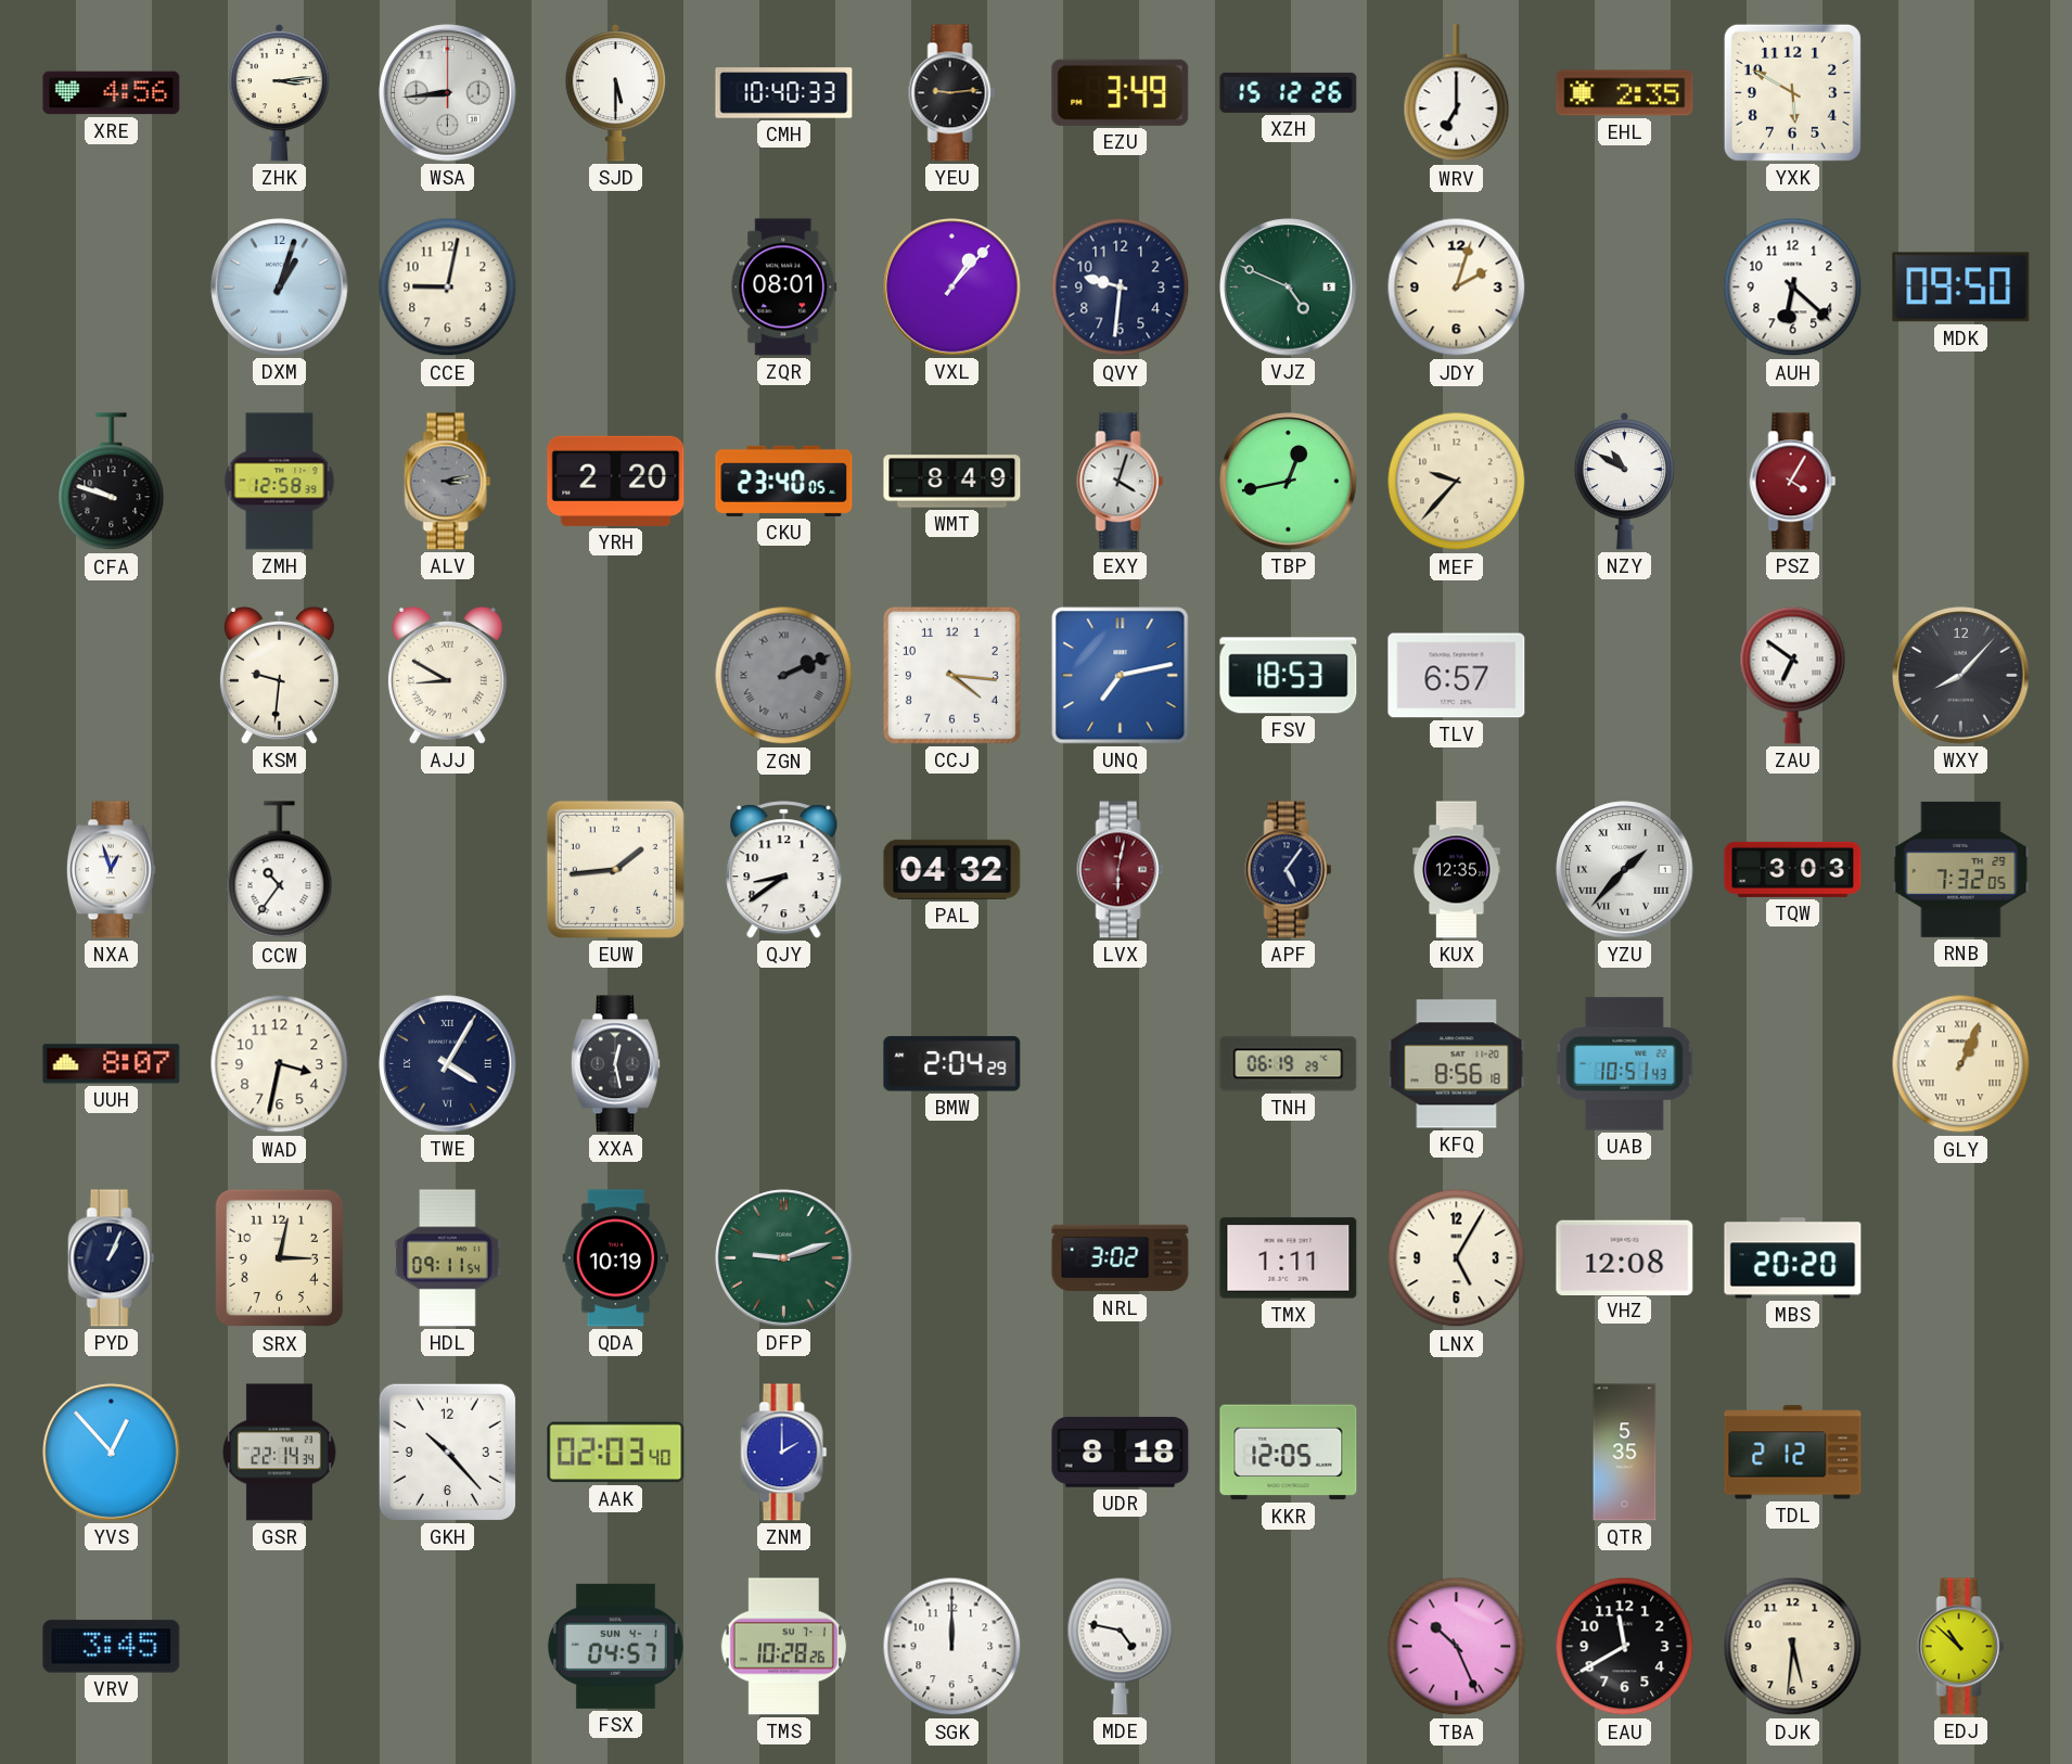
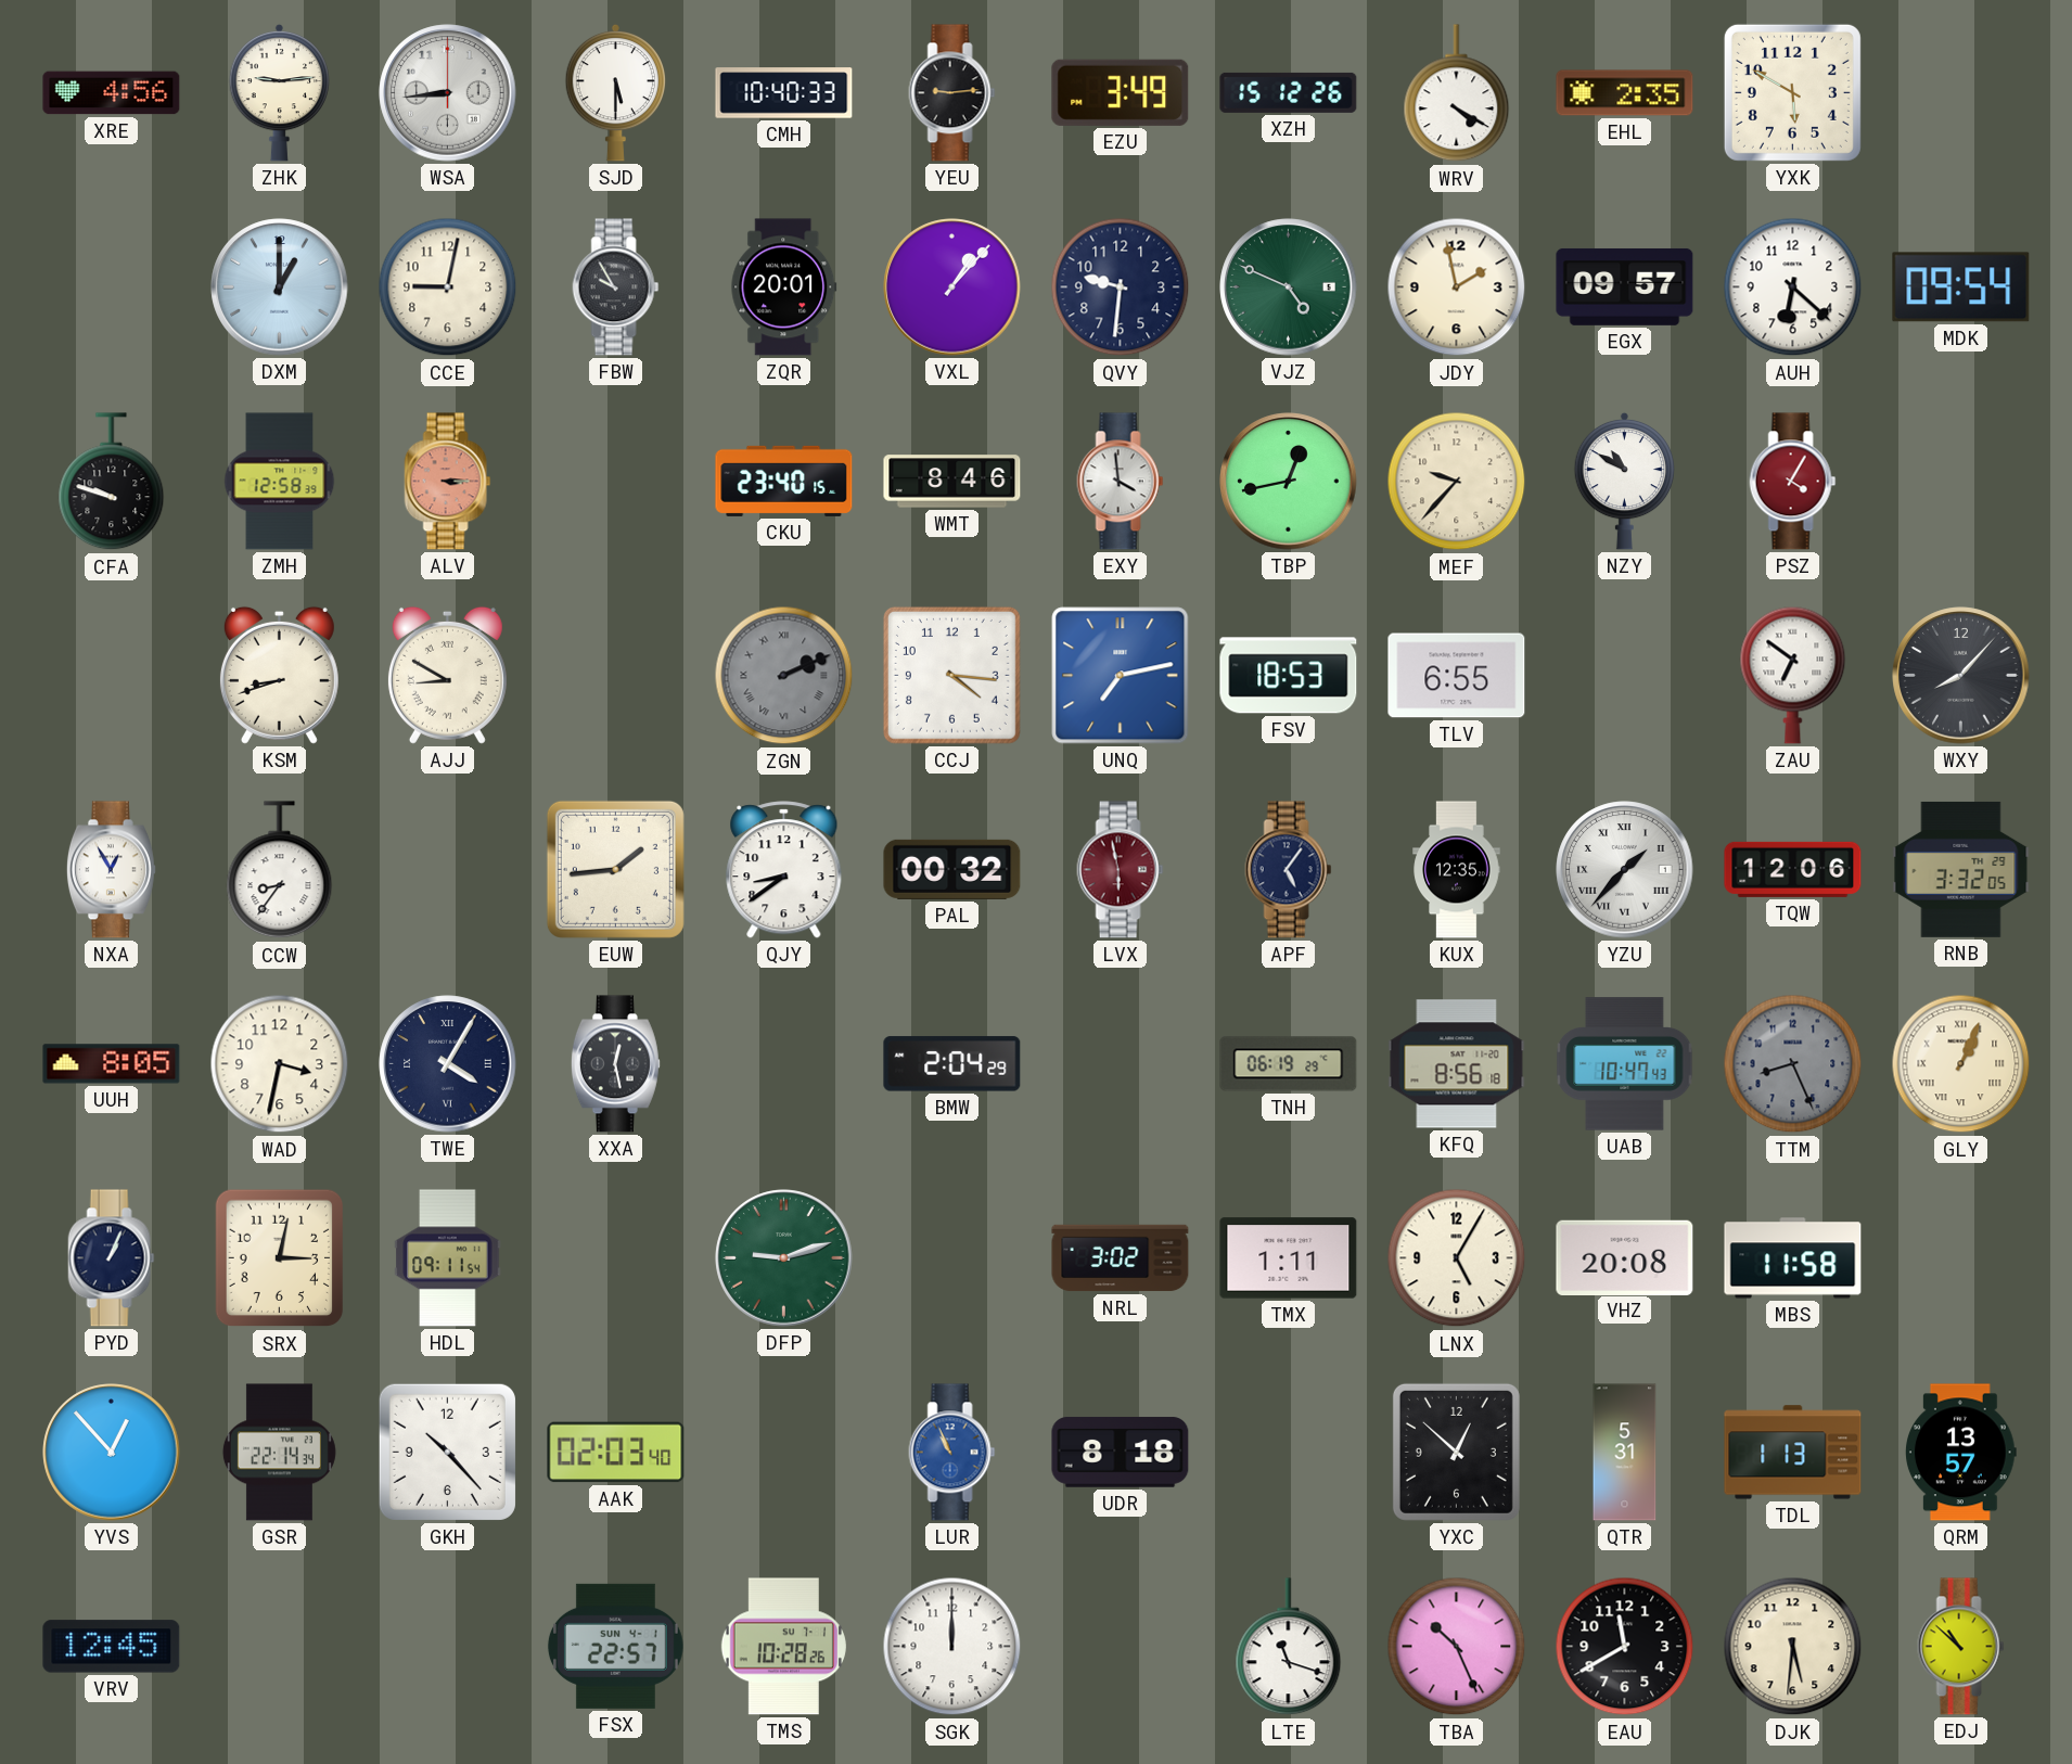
ZHK: 3:14 -> 9:14
WRV: 7:00 -> 4:20
DXM: 1:03 -> 1:00
FBW: none -> 9:55
ZQR: 08:01 -> 20:01
JDY: 2:03 -> 1:58
EGX: none -> 09:57
MDK: 09:50 -> 09:54
ALV: 3:13 -> 3:15
ALV dial: grey -> salmon
YRH: 2:20 -> none
CKU: 23:40:05 -> 23:40:15
WMT: 8:49 -> 8:46
EXY: 4:03 -> 3:59
KSM: 9:31 -> 8:42
TLV: 6:57 -> 6:55
NXA: 12:57 -> 12:55
CCW: 10:36 -> 8:36
PAL: 04:32 -> 00:32
LVX: 6:02 -> 5:58
TQW: 3:03 -> 12:06
RNB: 7:32 -> 3:32
UUH: 8:07 -> 8:05
UAB: 10:51 -> 10:47
TTM: none -> 8:26
QDA: 10:19 -> none
VHZ: 12:08 -> 20:08
MBS: 20:20 -> 11:58
ZNM: 2:00 -> none
LUR: none -> 10:56
KKR: 12:05 -> none
YXC: none -> 12:52
QTR: 5:35 -> 5:31
TDL: 2:12 -> 1:13
QRM: none -> 13:57
VRV: 3:45 -> 12:45
FSX: 04:57 -> 22:57
MDE: 4:47 -> none
LTE: none -> 11:18
